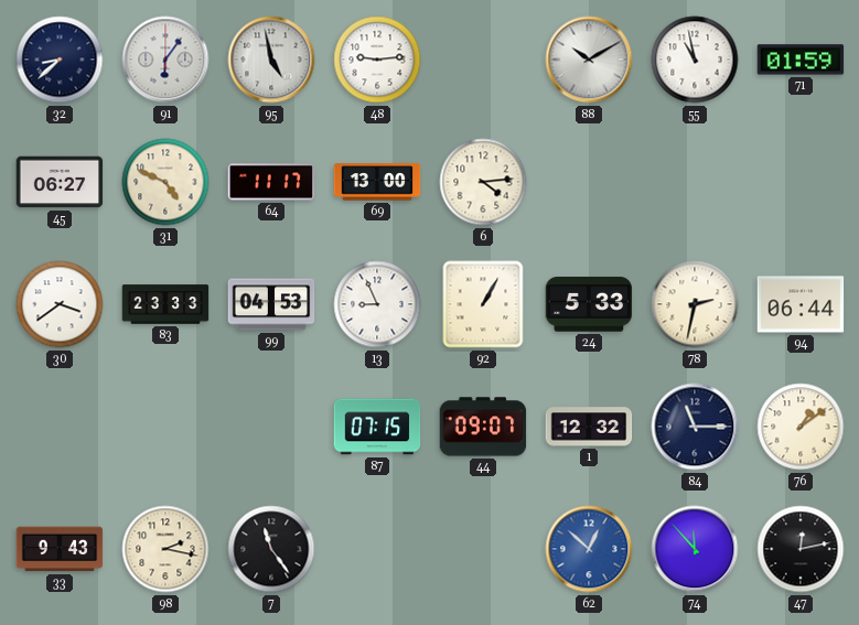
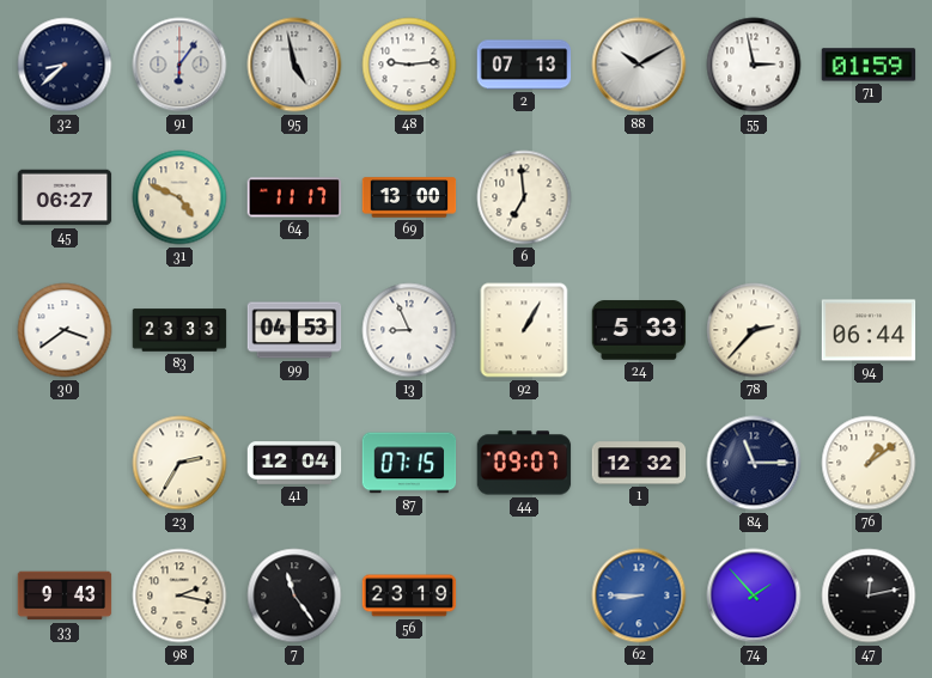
2: none -> 07:13
55: 10:58 -> 2:58
6: 4:14 -> 6:59
78: 2:32 -> 2:37
23: none -> 2:35
41: none -> 12:04
56: none -> 23:19
62: 12:52 -> 8:45
74: 11:53 -> 1:53
